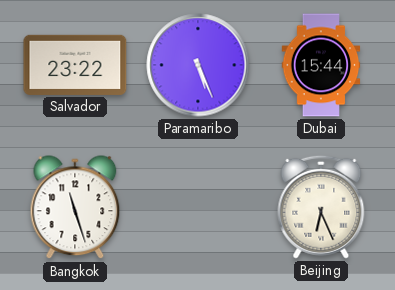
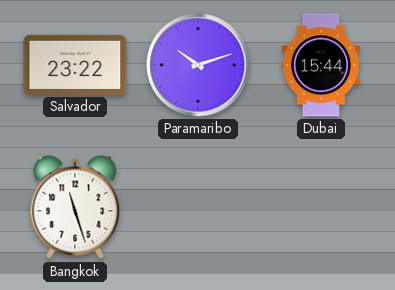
Paramaribo: 5:26 -> 10:12
Beijing: 6:26 -> none
